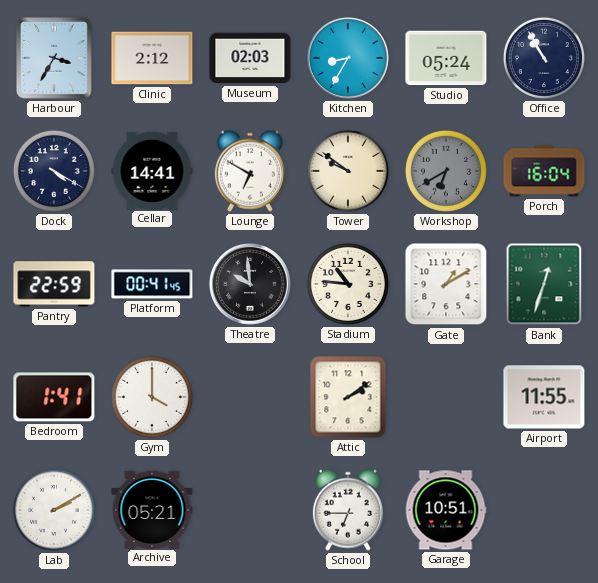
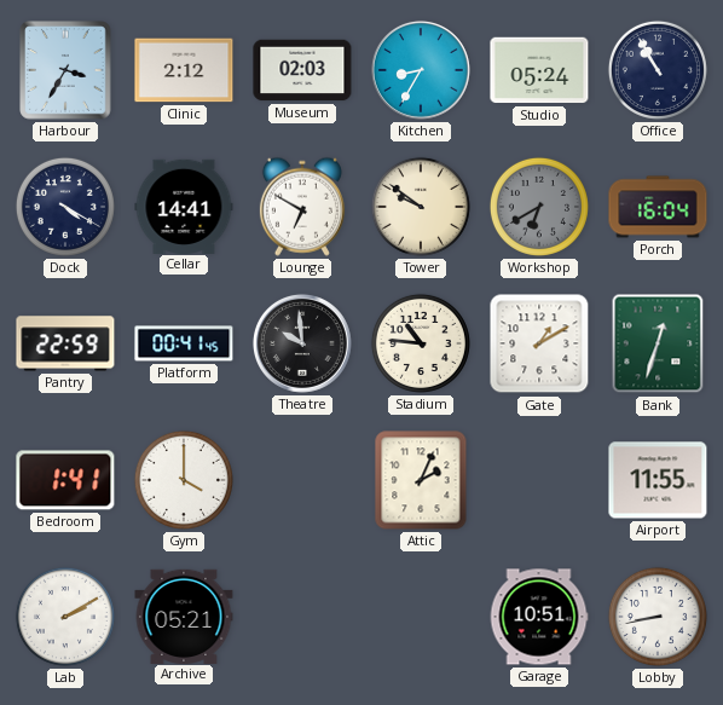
Attic: 2:09 -> 2:04
School: 6:45 -> none
Lobby: none -> 8:43
